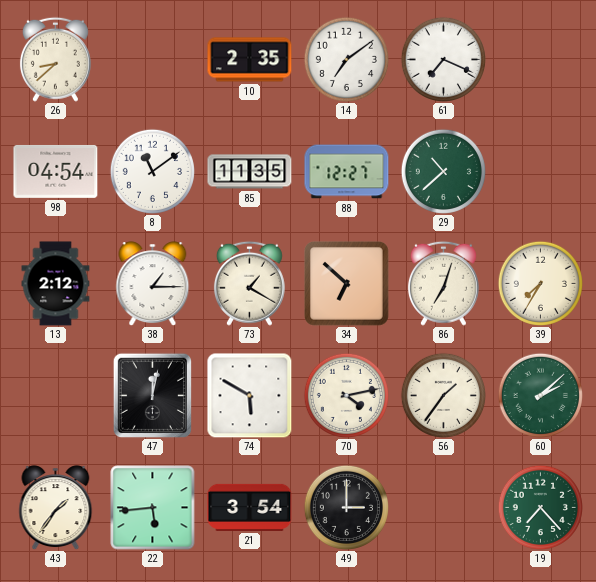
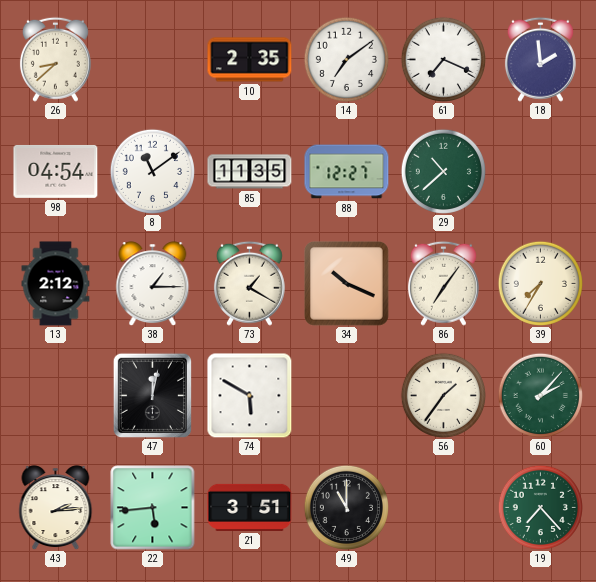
18: none -> 1:59
34: 6:52 -> 10:19
86: 7:03 -> 7:06
70: 4:13 -> none
60: 2:08 -> 2:07
43: 1:36 -> 2:14
21: 3:54 -> 3:51
49: 3:00 -> 11:00
